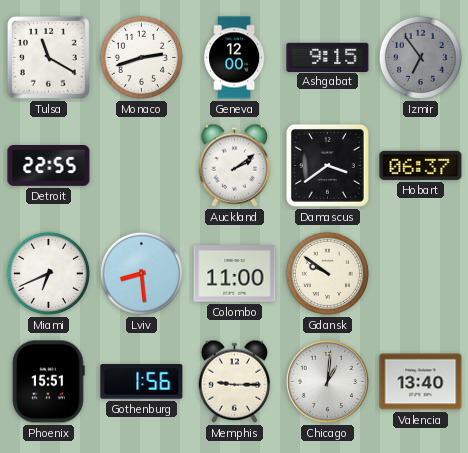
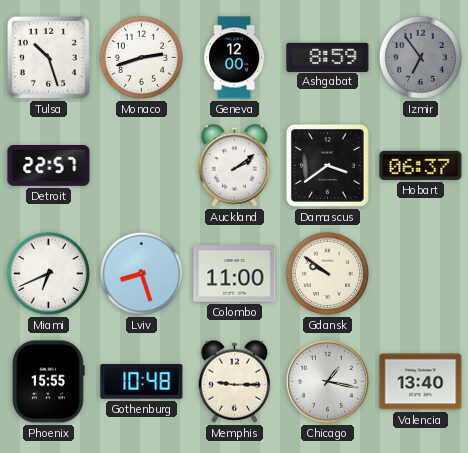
Tulsa: 11:20 -> 10:27
Ashgabat: 9:15 -> 8:59
Detroit: 22:55 -> 22:57
Lviv: 8:29 -> 8:27
Phoenix: 15:51 -> 15:55
Gothenburg: 1:56 -> 10:48
Chicago: 1:01 -> 1:17
